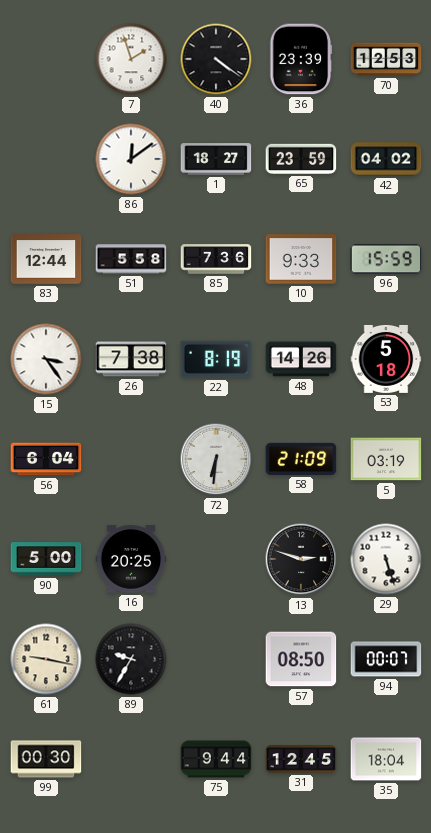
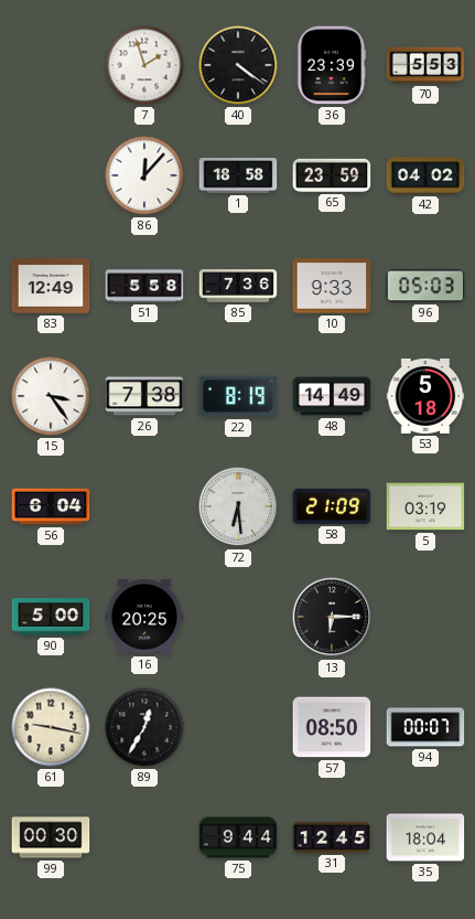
70: 12:53 -> 5:53
86: 12:09 -> 12:07
1: 18:27 -> 18:58
83: 12:44 -> 12:49
96: 15:59 -> 05:03
48: 14:26 -> 14:49
72: 6:31 -> 6:29
13: 2:48 -> 6:15
29: 5:27 -> none
89: 9:35 -> 12:35
